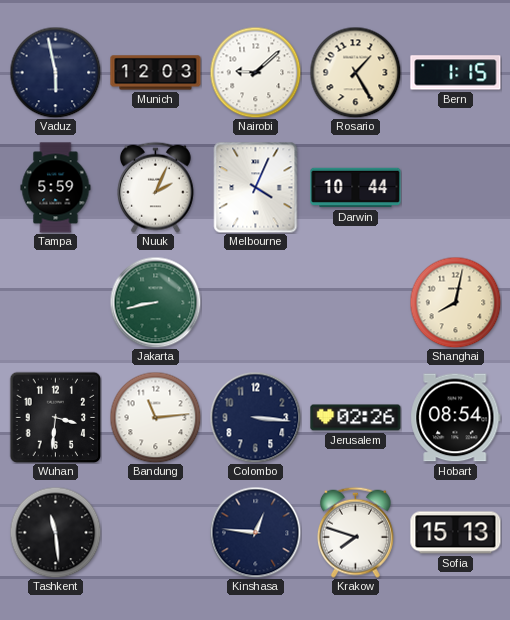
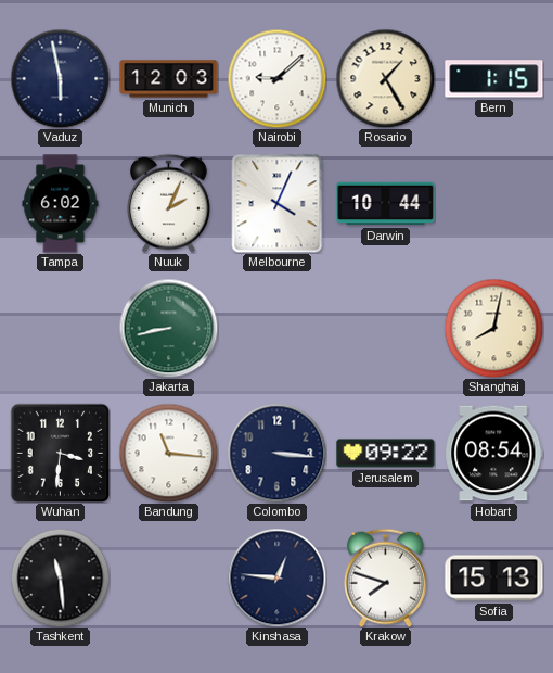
Tampa: 5:59 -> 6:02
Bandung: 11:14 -> 11:16
Jerusalem: 02:26 -> 09:22
